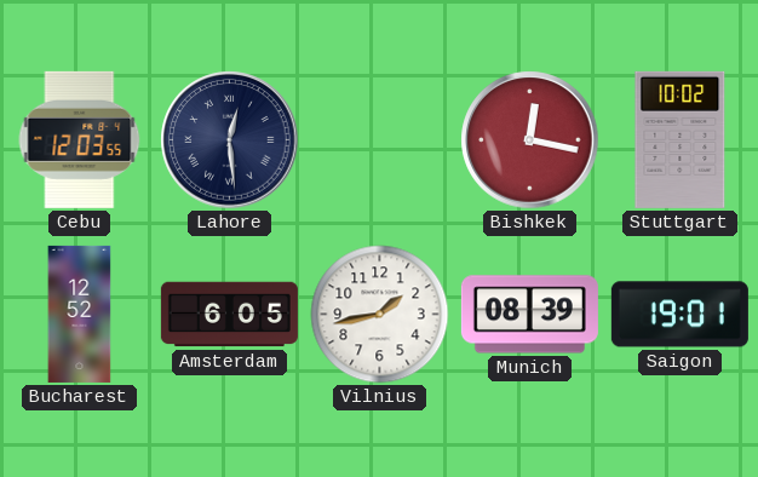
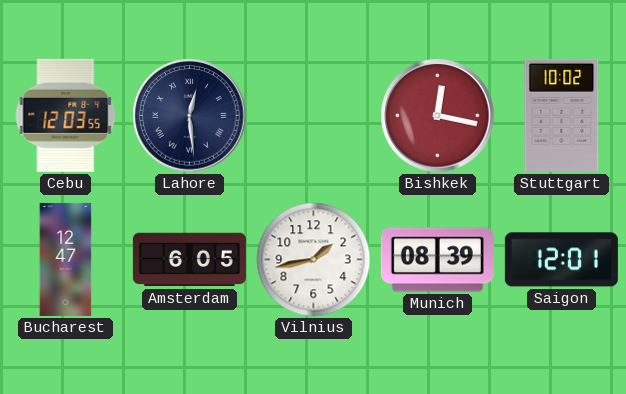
Bucharest: 12:52 -> 12:47
Saigon: 19:01 -> 12:01
